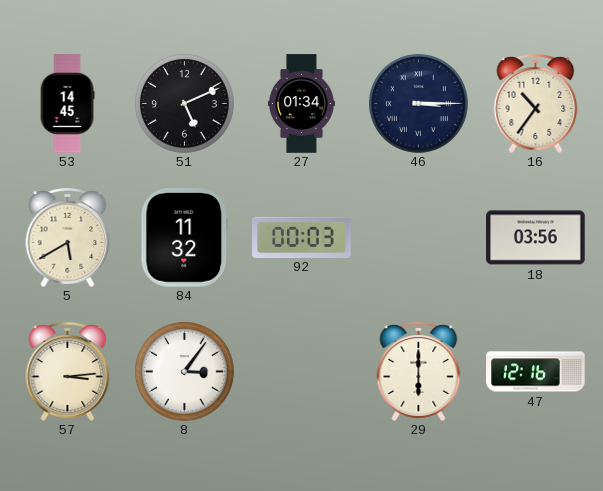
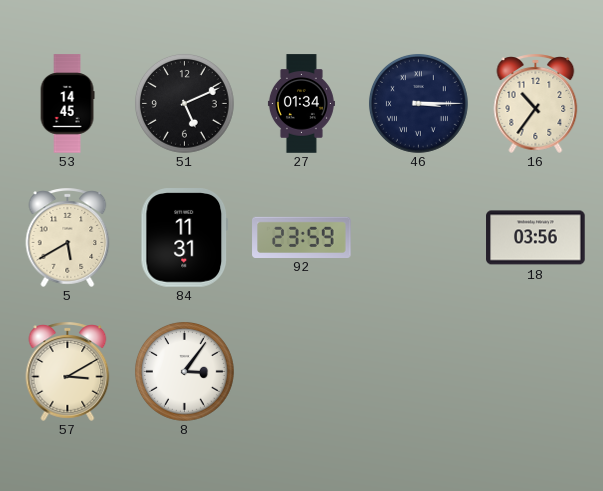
84: 11:32 -> 11:31
92: 00:03 -> 23:59
57: 3:14 -> 3:10
29: 6:00 -> none
47: 12:16 -> none
